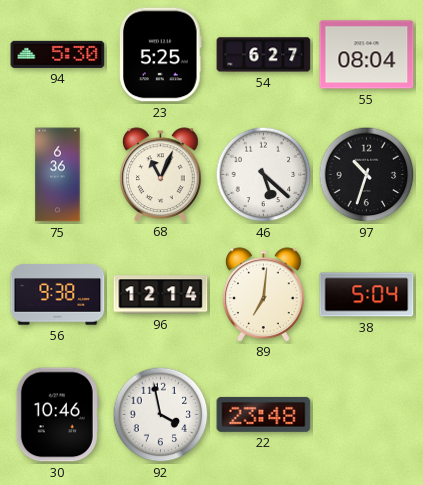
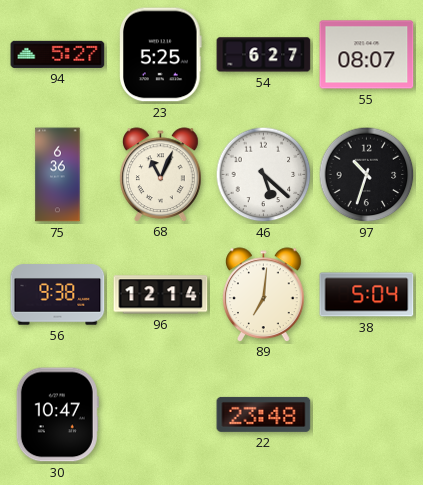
94: 5:30 -> 5:27
55: 08:04 -> 08:07
30: 10:46 -> 10:47
92: 3:58 -> none
